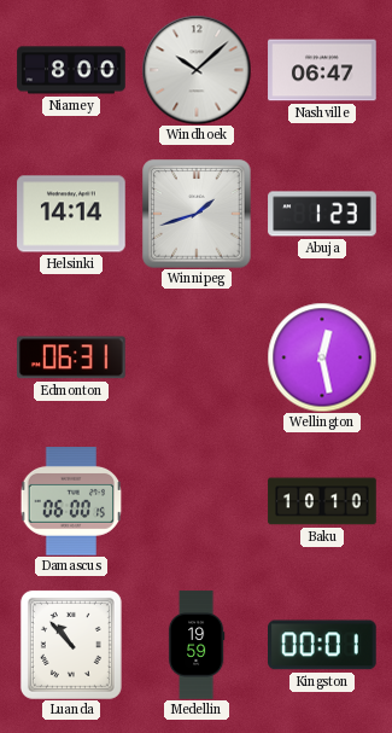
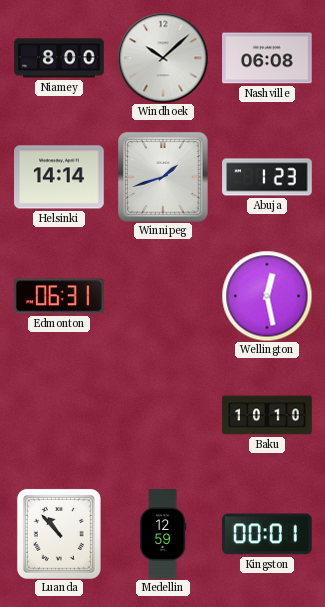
Nashville: 06:47 -> 06:08
Damascus: 06:00 -> none
Medellin: 19:59 -> 12:59
